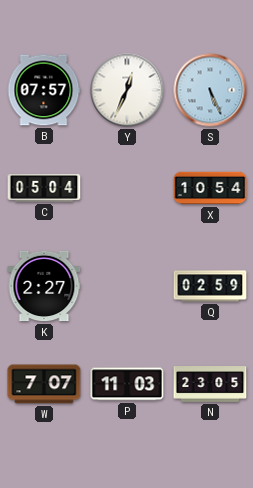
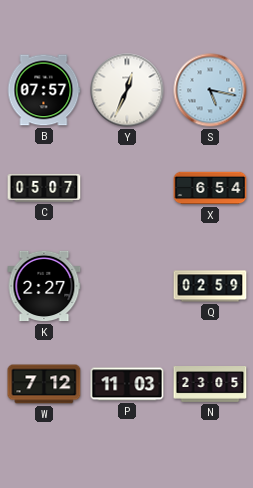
S: 5:26 -> 5:17
C: 05:04 -> 05:07
X: 10:54 -> 6:54
W: 7:07 -> 7:12
